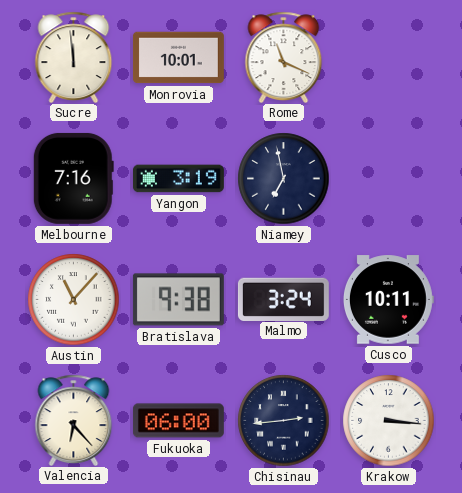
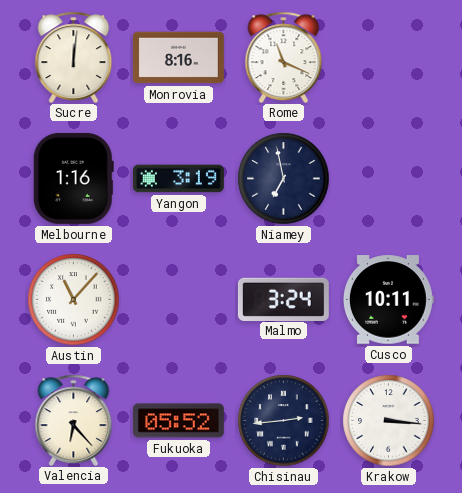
Sucre: 11:59 -> 12:01
Monrovia: 10:01 -> 8:16
Melbourne: 7:16 -> 1:16
Bratislava: 9:38 -> none
Fukuoka: 06:00 -> 05:52
